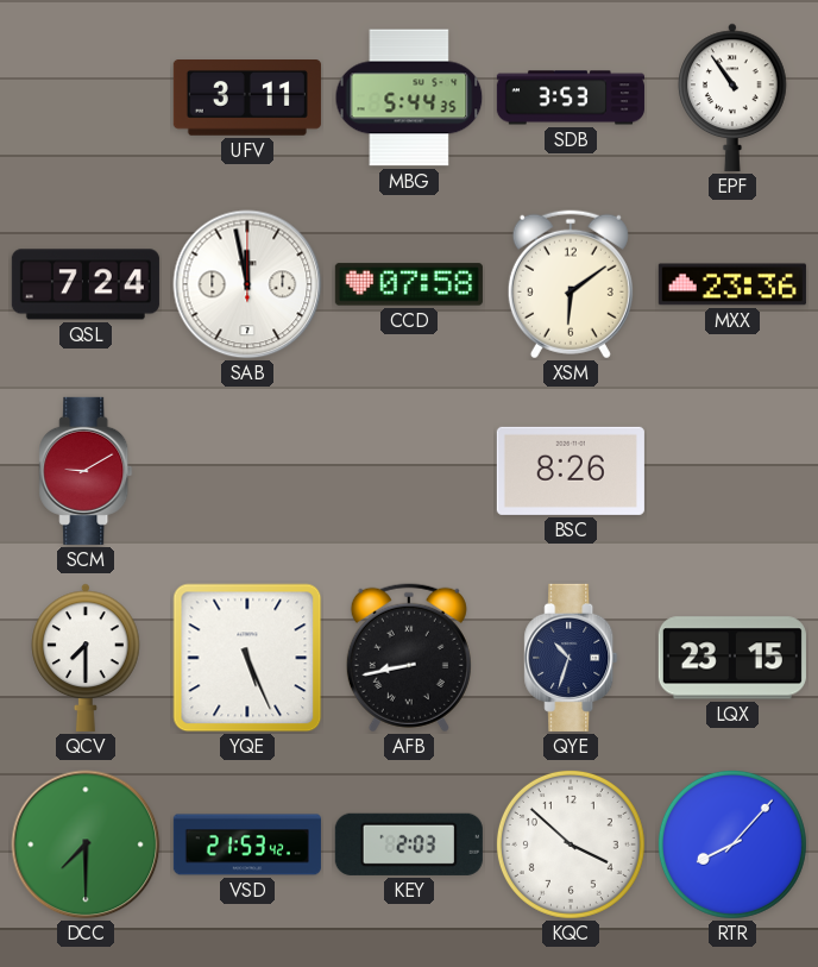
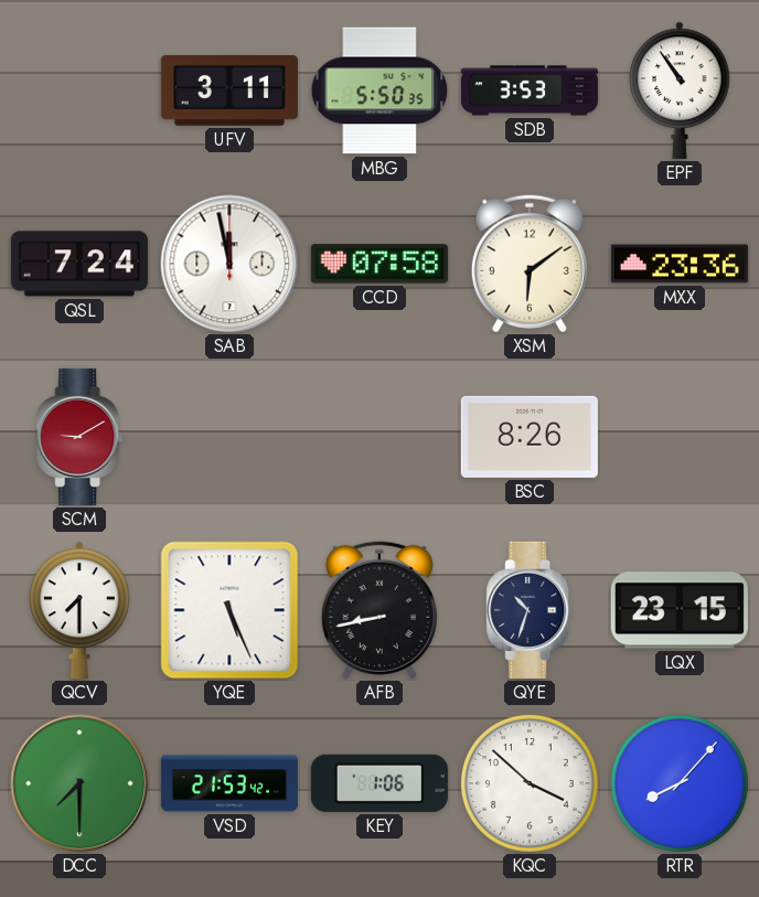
MBG: 5:44 -> 5:50
KEY: 2:03 -> 1:06
